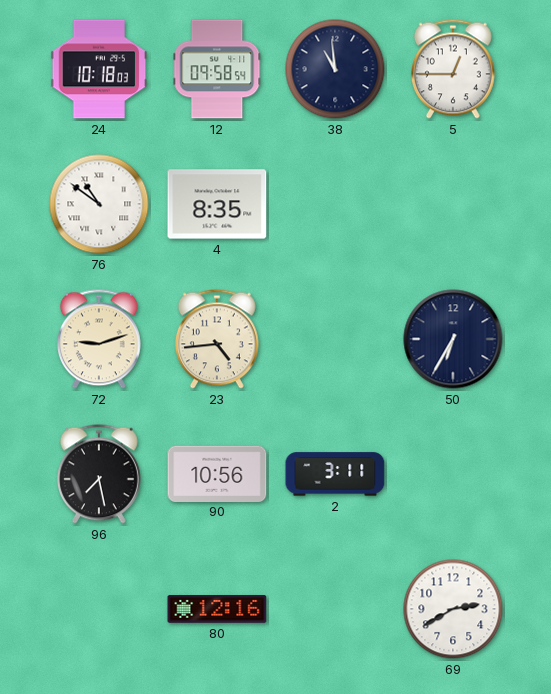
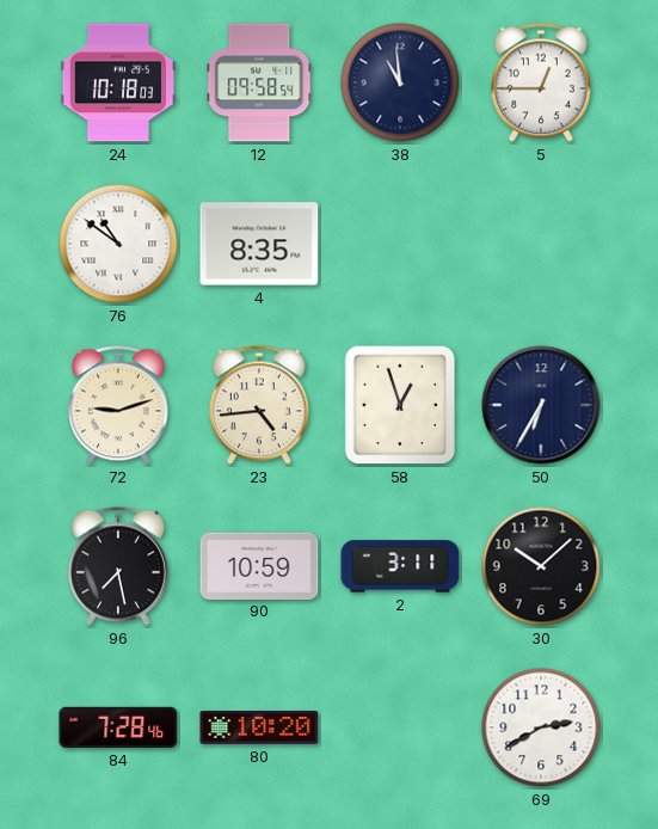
58: none -> 12:57
90: 10:56 -> 10:59
30: none -> 10:08
84: none -> 7:28
80: 12:16 -> 10:20
